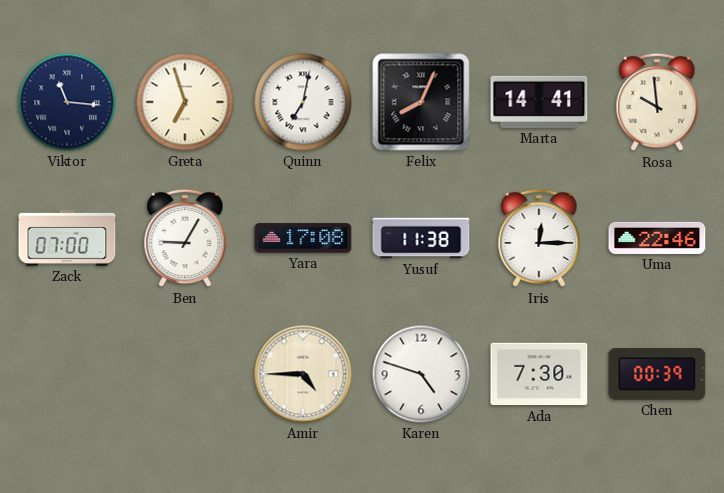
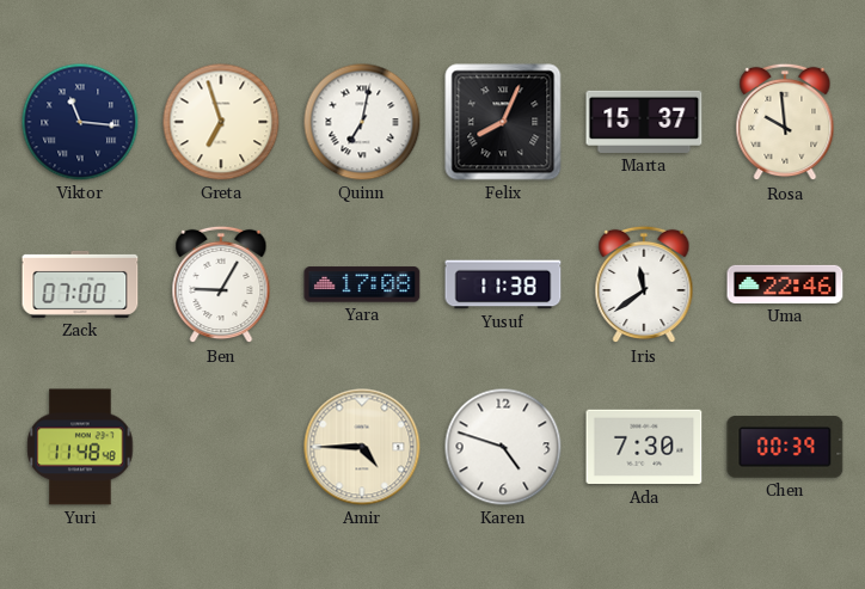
Marta: 14:41 -> 15:37
Iris: 12:15 -> 11:39
Yuri: none -> 11:48
